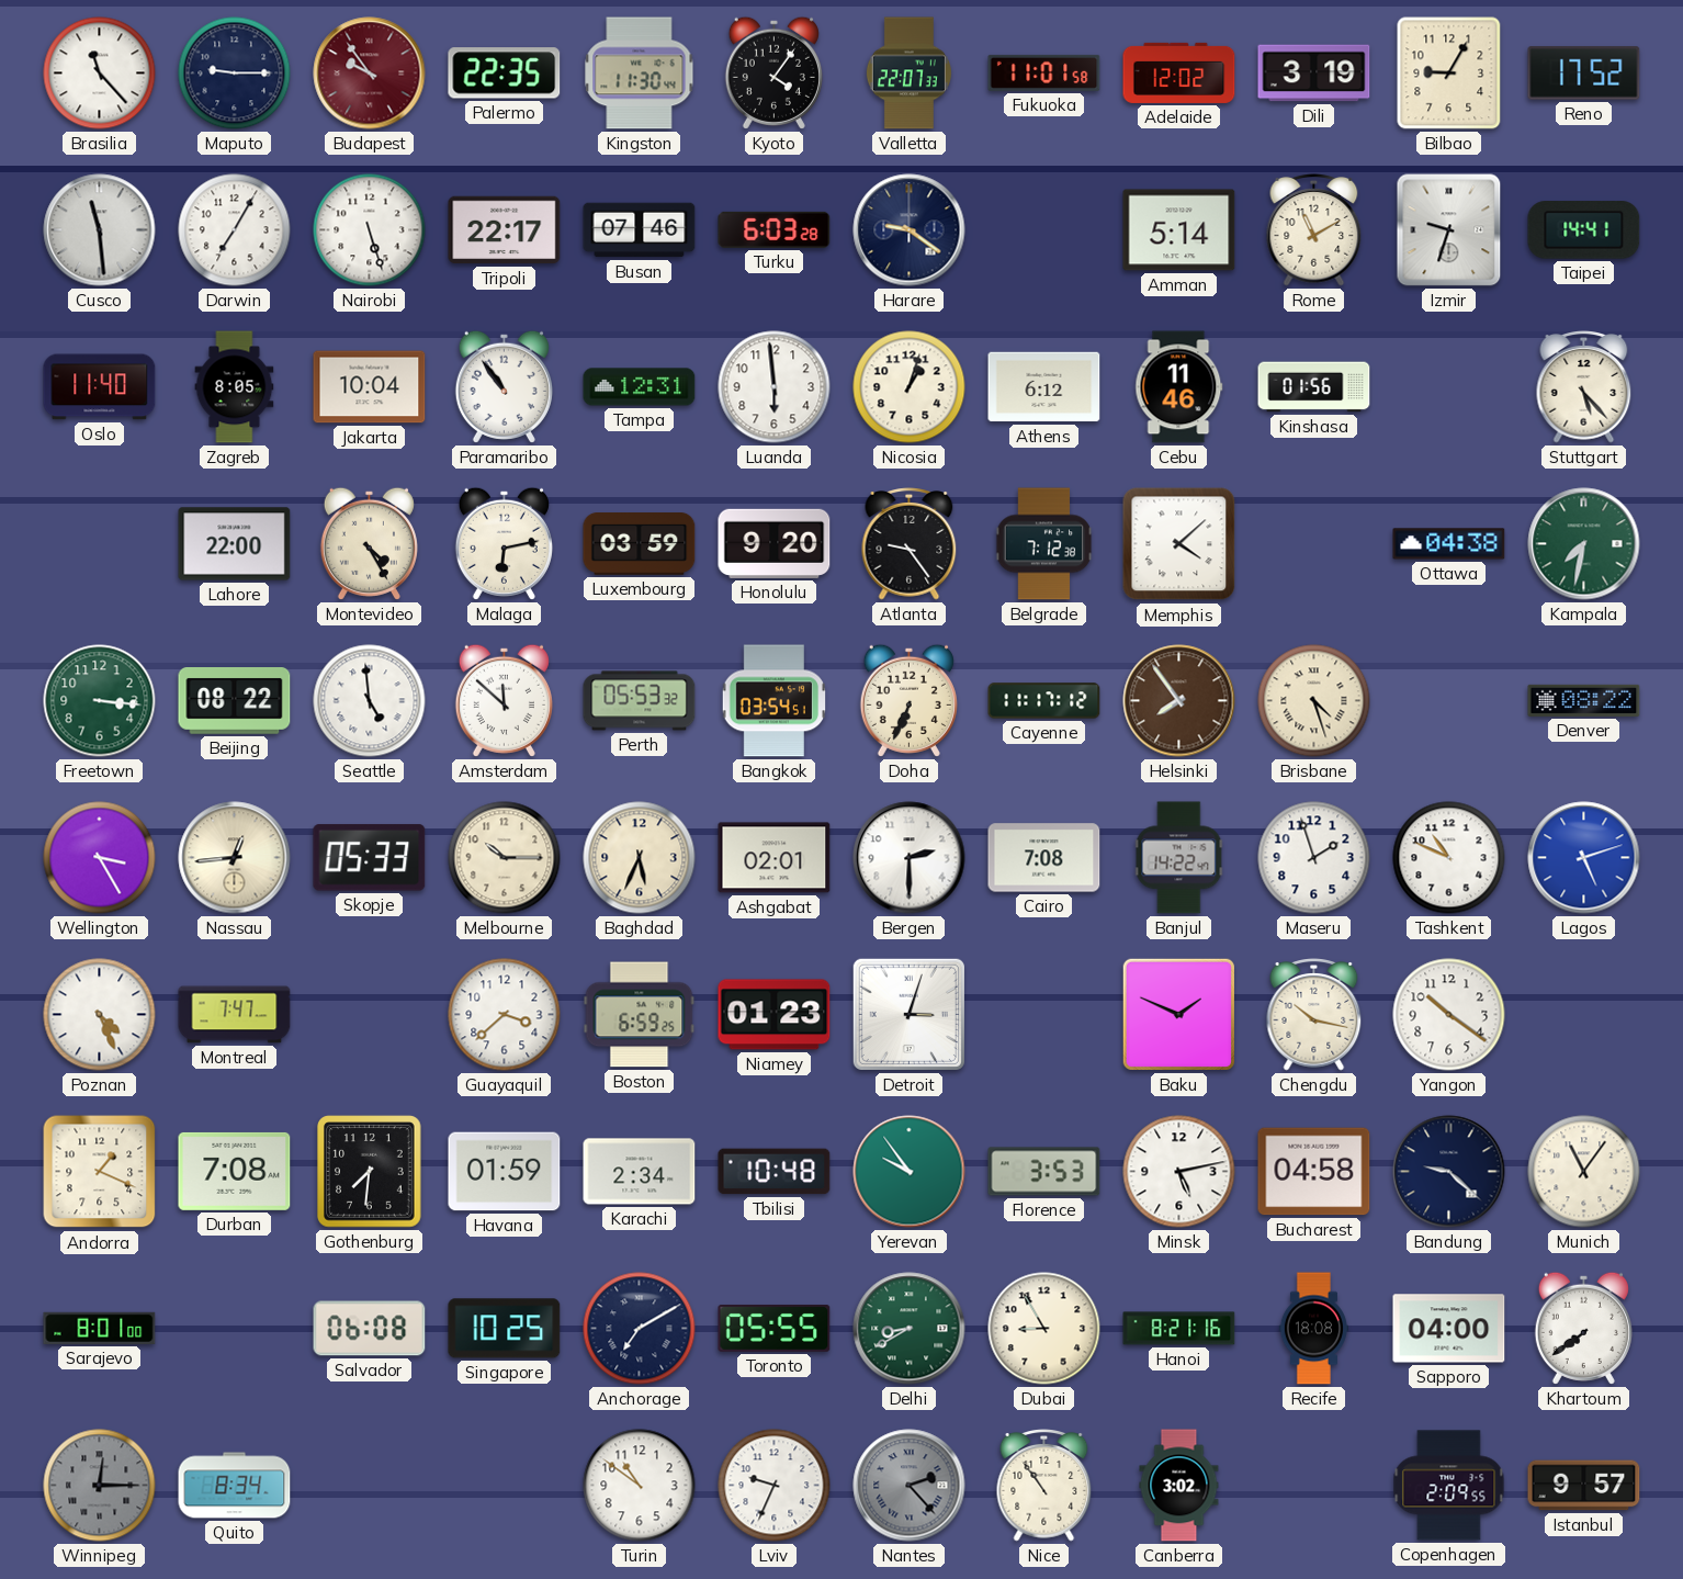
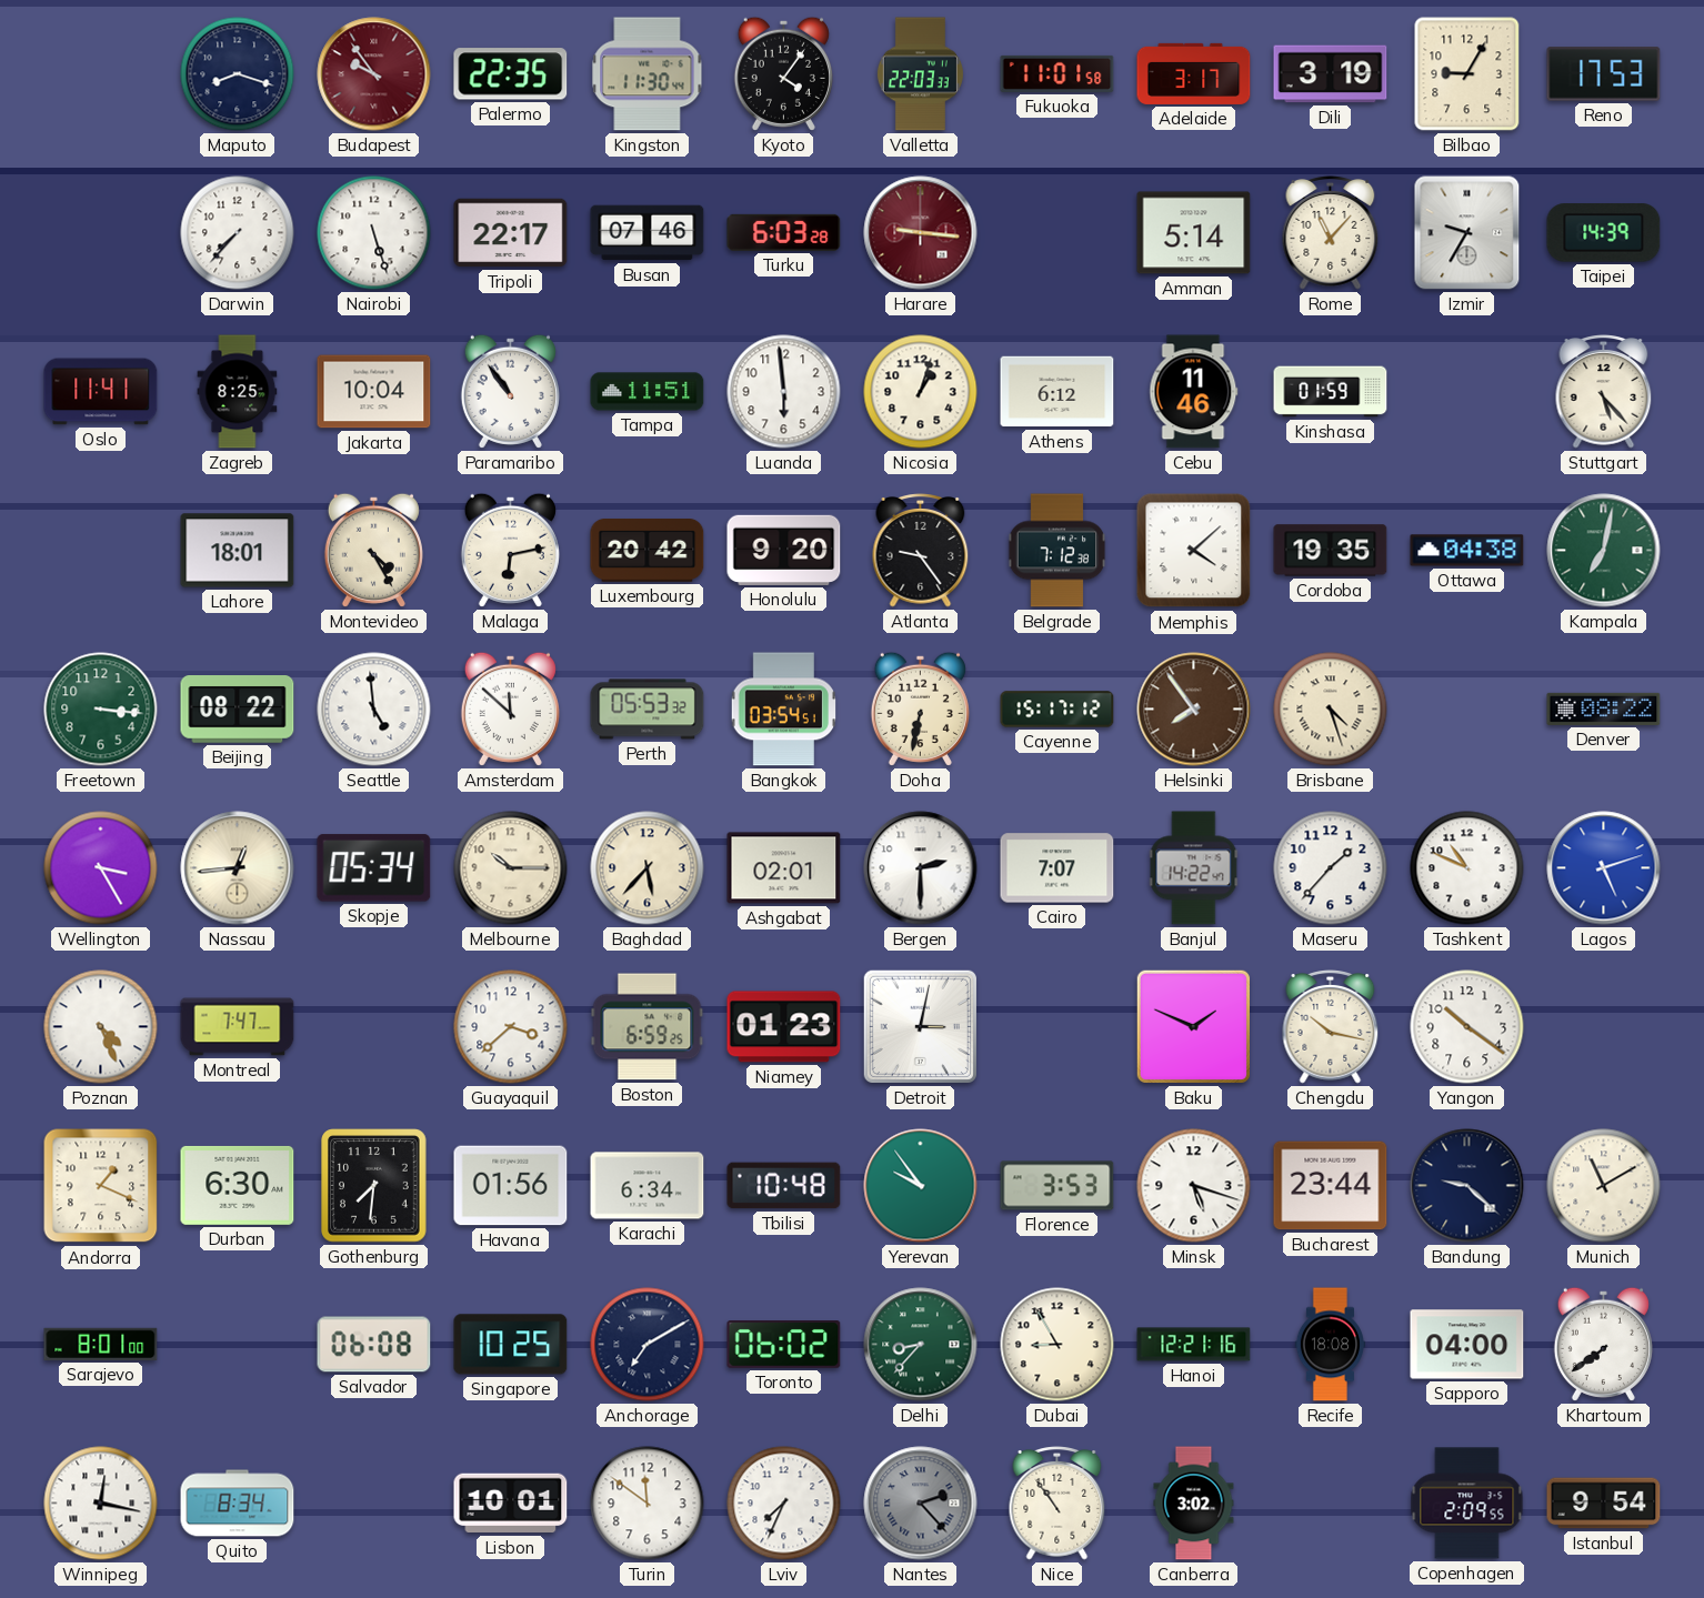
Brasilia: 11:23 -> none
Maputo: 9:15 -> 8:18
Valletta: 22:07 -> 22:03
Adelaide: 12:02 -> 3:17
Reno: 17:52 -> 17:53
Cusco: 11:29 -> none
Darwin: 7:05 -> 7:37
Harare: 9:21 -> 9:16
Harare dial: navy -> burgundy
Rome: 11:10 -> 11:07
Izmir: 9:33 -> 9:35
Taipei: 14:41 -> 14:39
Oslo: 11:40 -> 11:41
Zagreb: 8:05 -> 8:25
Tampa: 12:31 -> 11:51
Kinshasa: 01:56 -> 01:59
Lahore: 22:00 -> 18:01
Luxembourg: 03:59 -> 20:42
Cordoba: none -> 19:35
Kampala: 7:32 -> 7:02
Doha: 6:34 -> 6:32
Cayenne: 11:17 -> 15:17
Skopje: 05:33 -> 05:34
Baghdad: 5:34 -> 5:37
Cairo: 7:08 -> 7:07
Maseru: 1:57 -> 1:37
Detroit: 3:03 -> 3:02
Durban: 7:08 -> 6:30
Havana: 01:59 -> 01:56
Karachi: 2:34 -> 6:34
Minsk: 5:13 -> 5:18
Bucharest: 04:58 -> 23:44
Munich: 11:06 -> 11:10
Toronto: 05:55 -> 06:02
Delhi: 8:40 -> 8:37
Hanoi: 8:21 -> 12:21
Winnipeg: 12:15 -> 12:17
Winnipeg dial: grey -> white
Lisbon: none -> 10:01
Turin: 10:51 -> 11:51
Lviv: 9:34 -> 7:34
Istanbul: 9:57 -> 9:54
